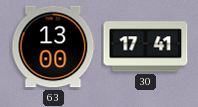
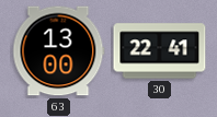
30: 17:41 -> 22:41
